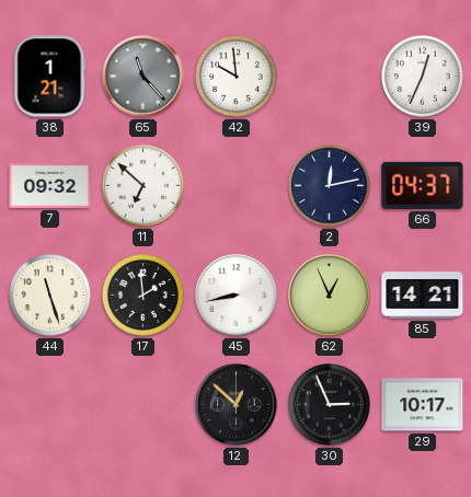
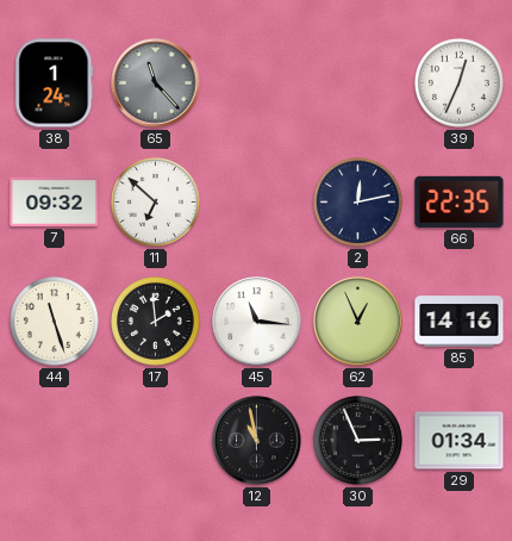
38: 1:21 -> 1:24
42: 9:59 -> none
66: 04:37 -> 22:35
45: 8:43 -> 11:16
85: 14:21 -> 14:16
12: 12:52 -> 10:58
29: 10:17 -> 01:34
